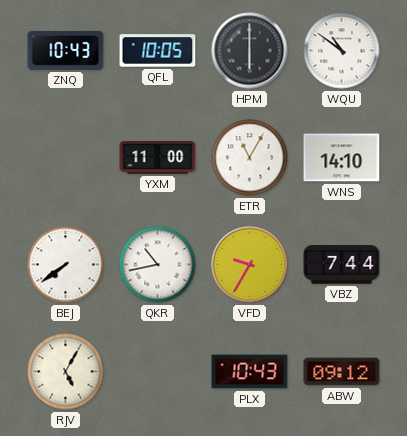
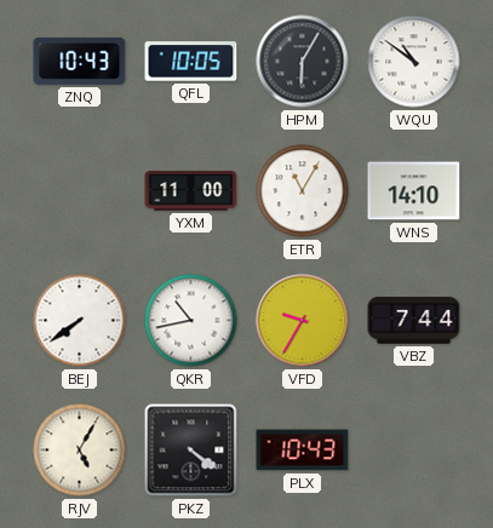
HPM: 6:00 -> 6:05
PKZ: none -> 4:21
ABW: 09:12 -> none
